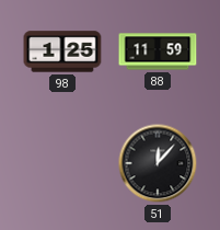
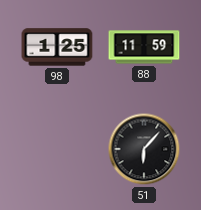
51: 12:07 -> 6:07
